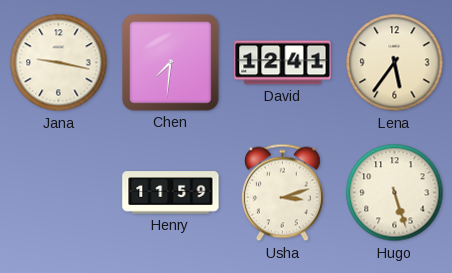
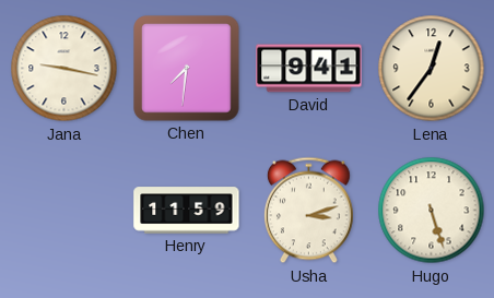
David: 12:41 -> 9:41
Lena: 5:36 -> 12:36
